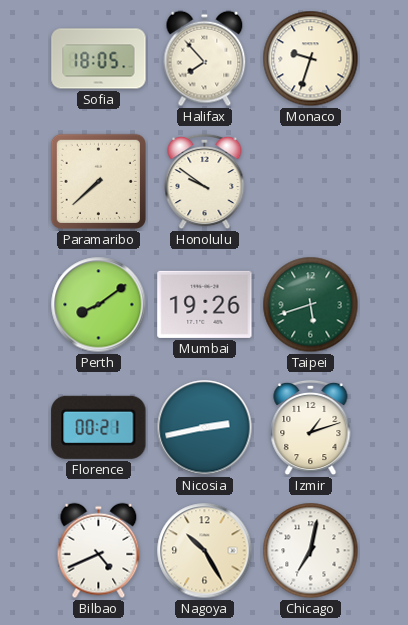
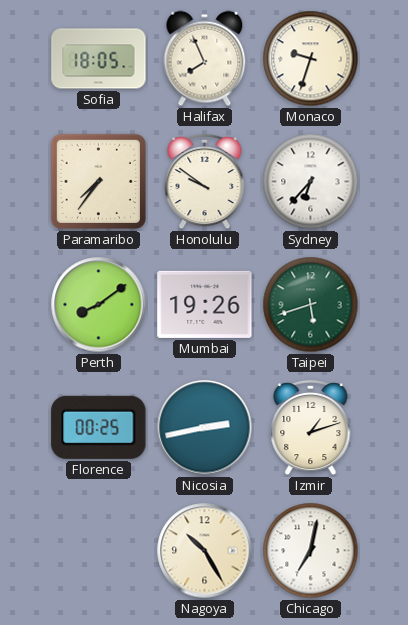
Halifax: 7:53 -> 7:56
Paramaribo: 7:38 -> 7:36
Sydney: none -> 6:37
Florence: 00:21 -> 00:25
Bilbao: 4:41 -> none
